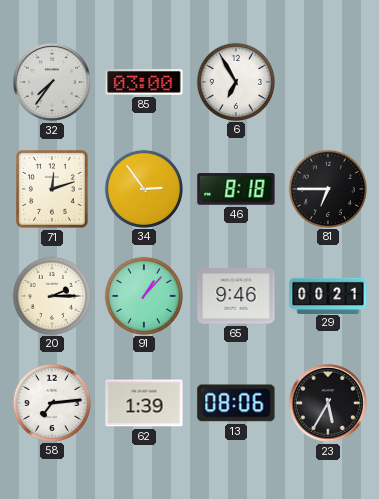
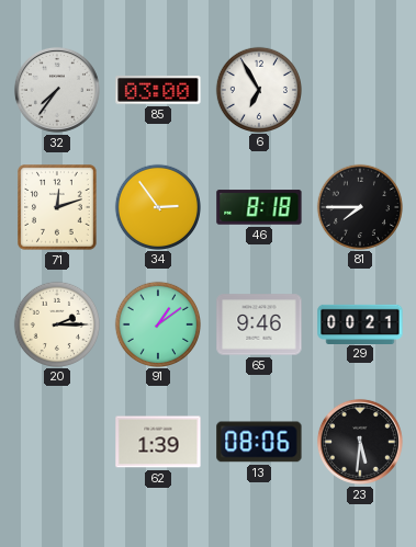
81: 6:45 -> 7:45
91: 1:07 -> 1:09
58: 7:14 -> none
23: 5:35 -> 5:31
